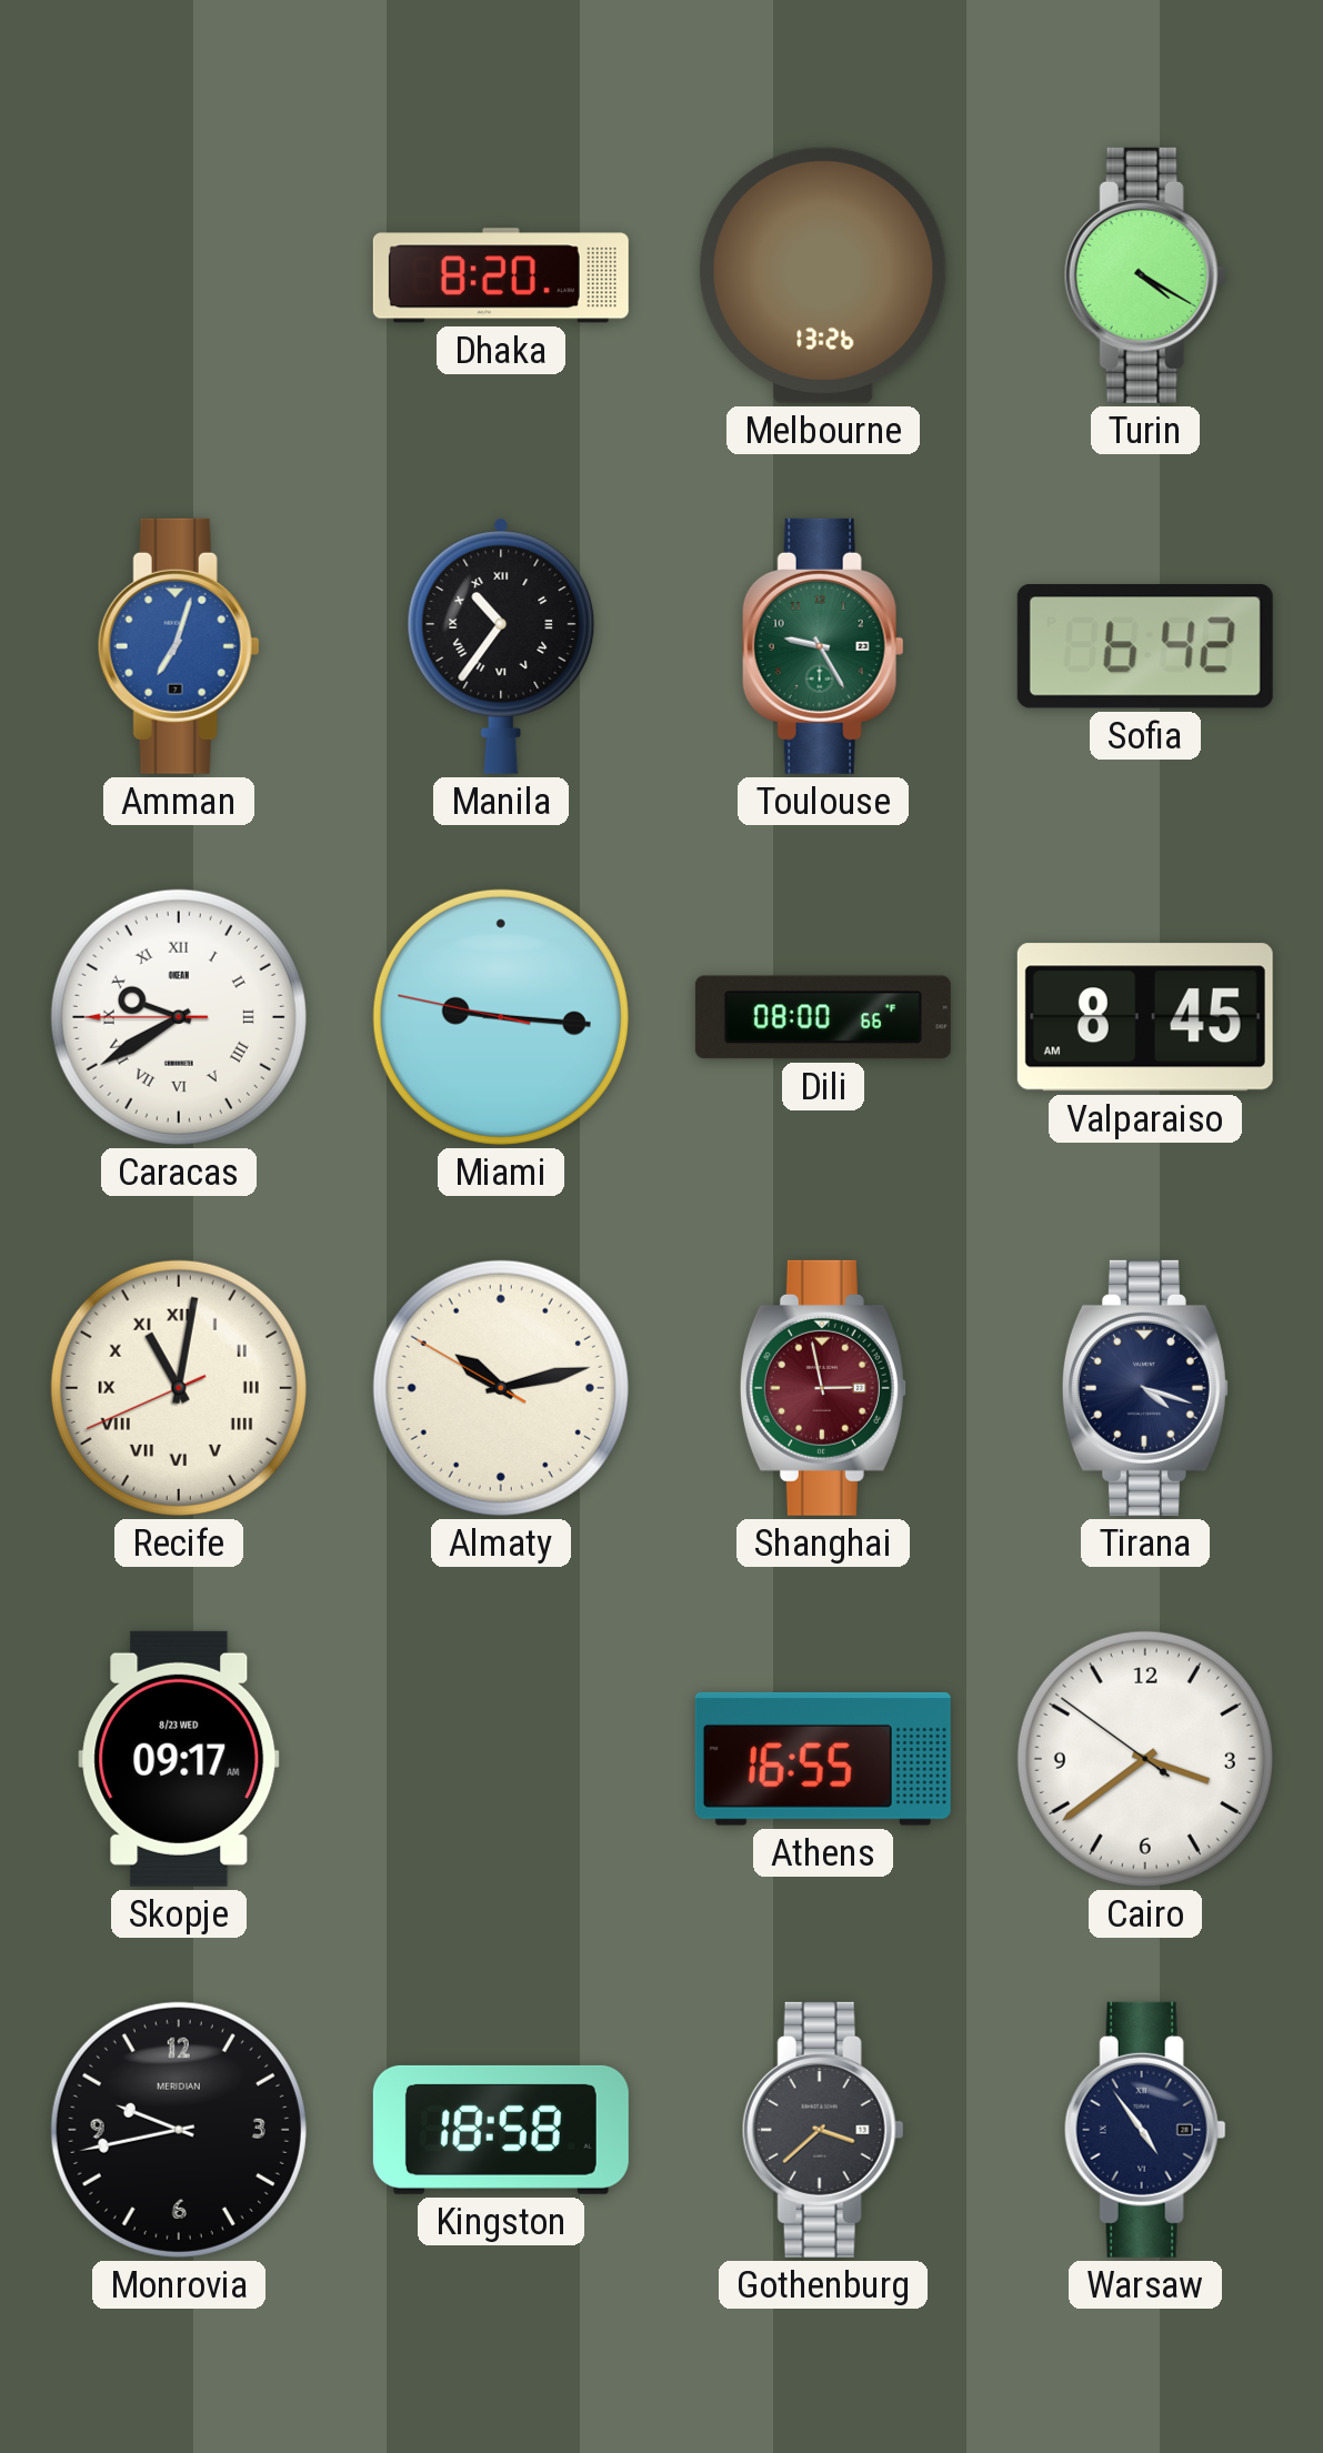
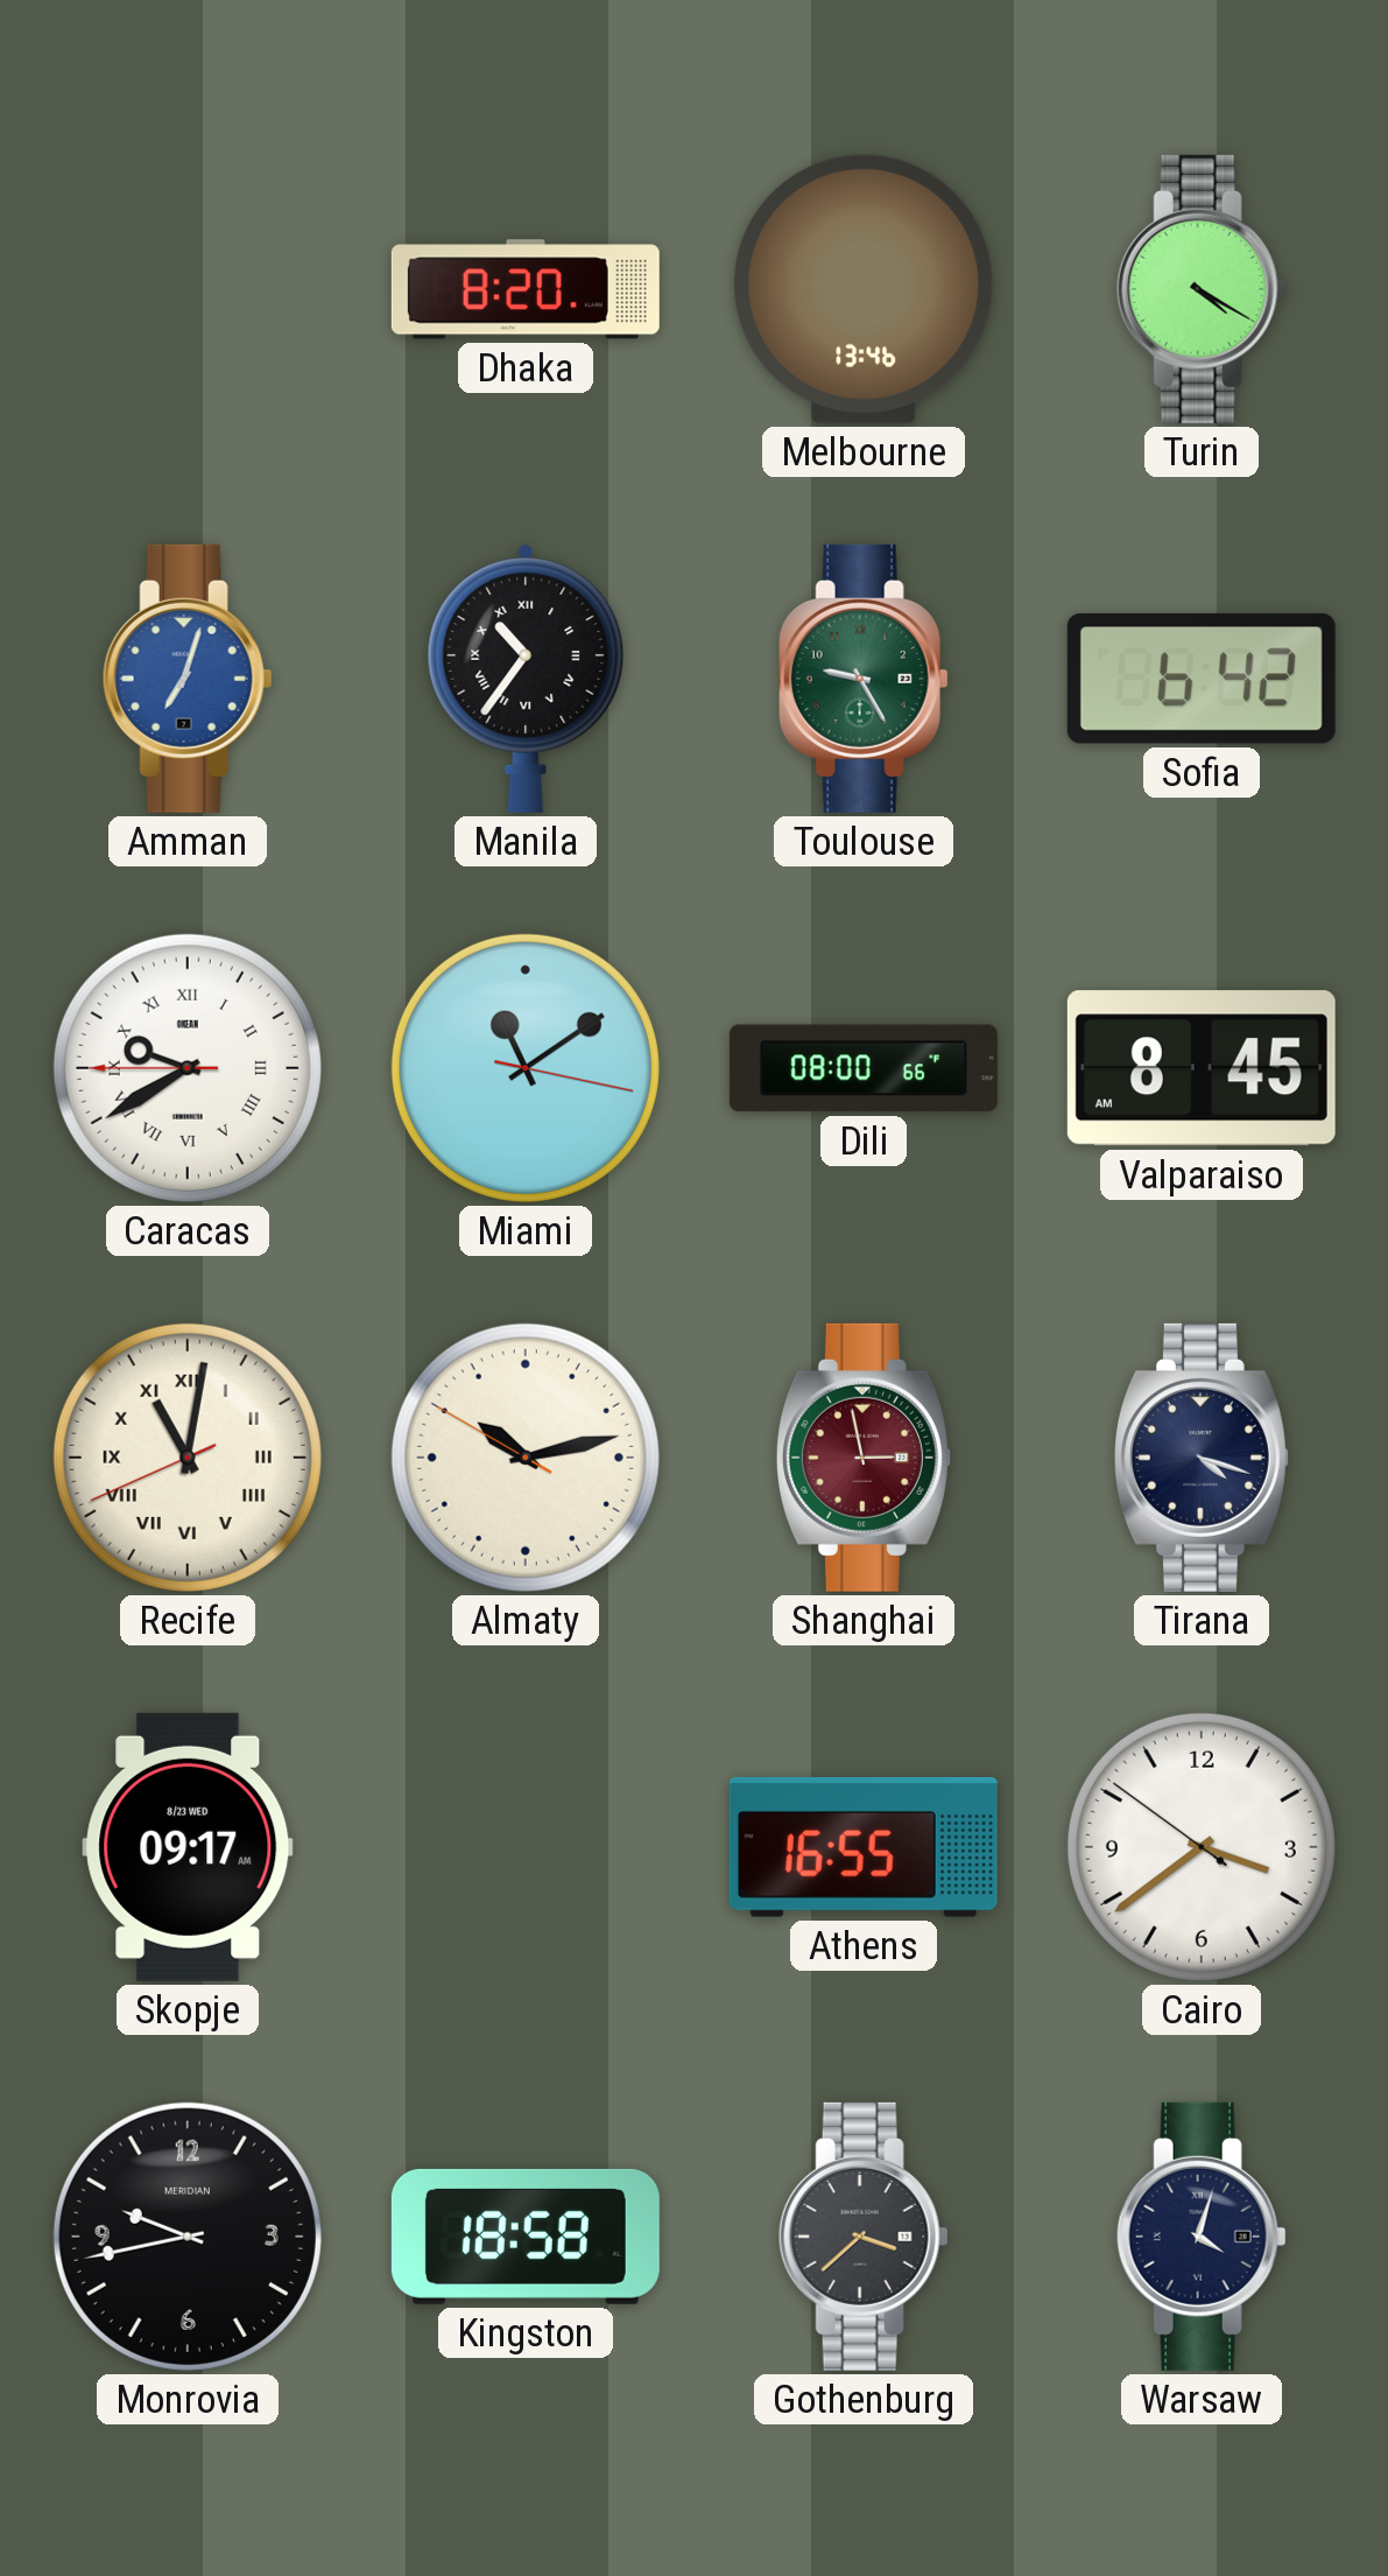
Melbourne: 13:26 -> 13:46
Miami: 9:15 -> 11:09
Warsaw: 4:54 -> 4:03
